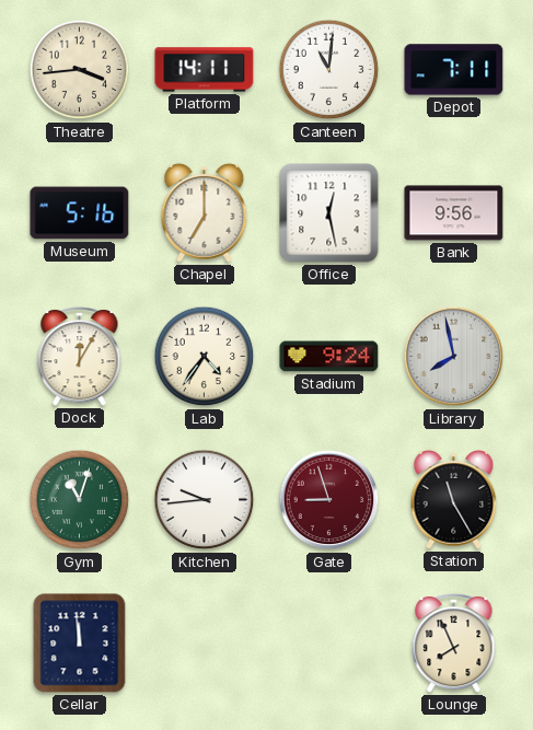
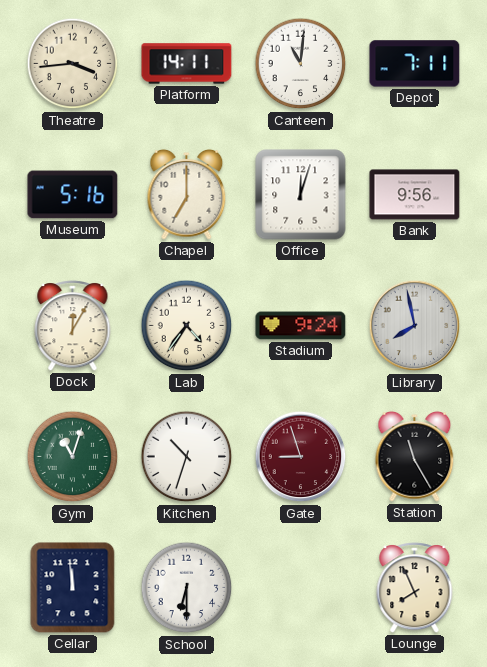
Office: 12:28 -> 12:03
Kitchen: 9:44 -> 10:33
School: none -> 6:30
